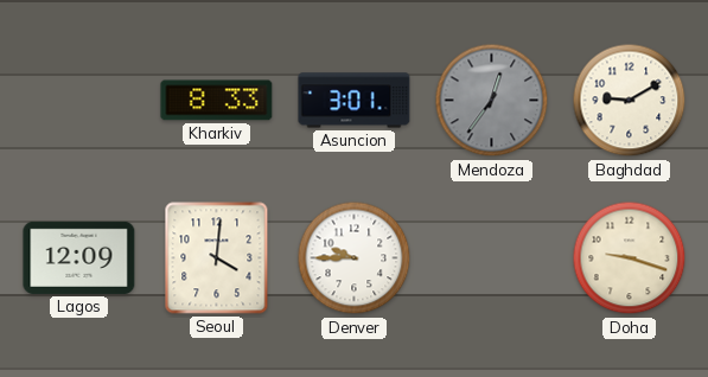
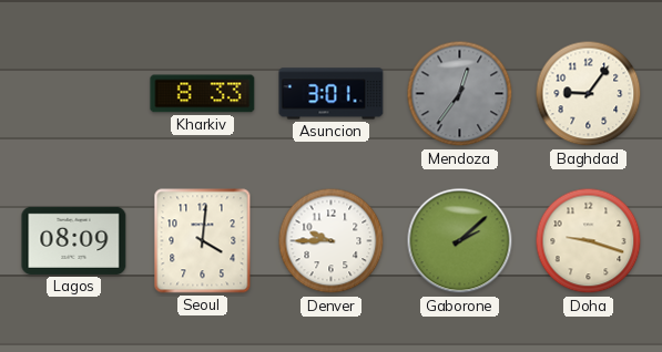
Baghdad: 9:10 -> 9:06
Lagos: 12:09 -> 08:09
Gaborone: none -> 2:08
